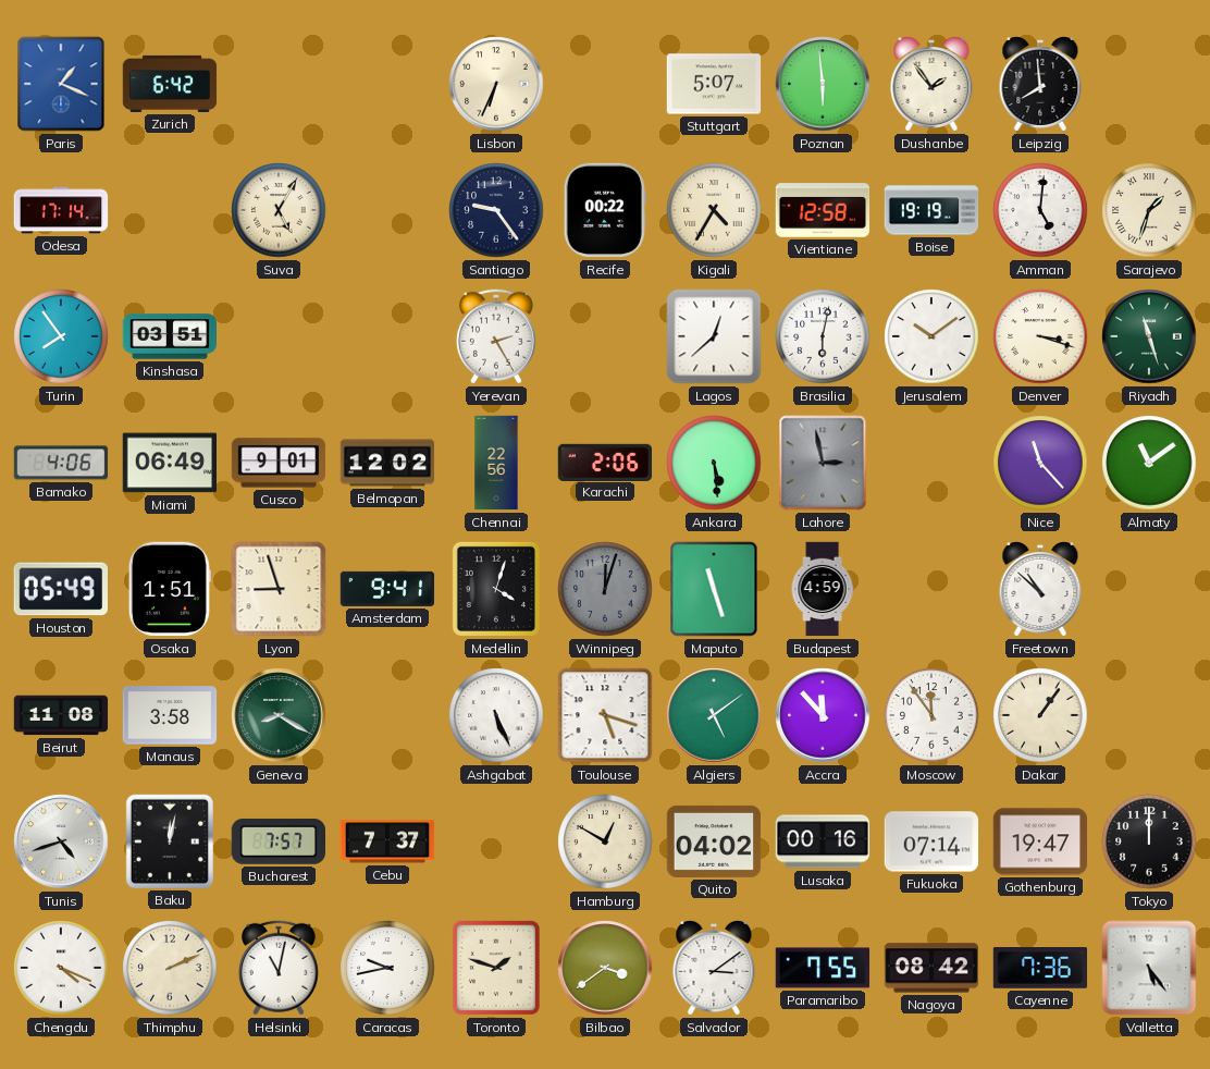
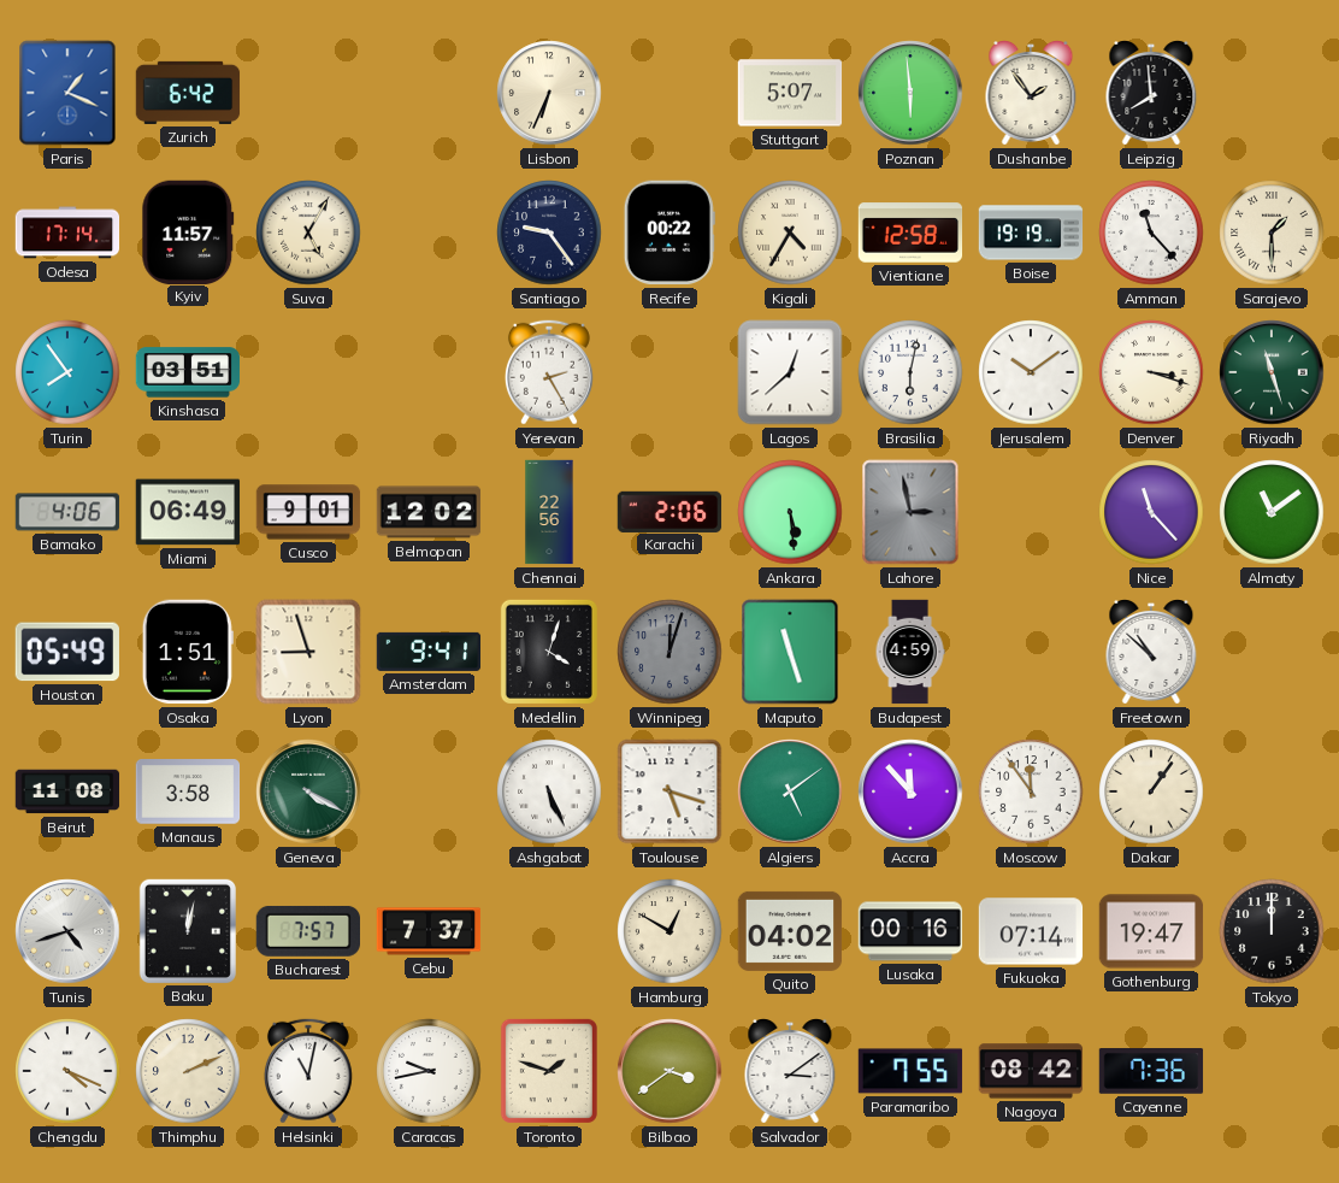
Kyiv: none -> 11:57
Amman: 5:01 -> 11:23
Sarajevo: 1:33 -> 1:30
Geneva: 8:20 -> 4:20
Valletta: 5:24 -> none
